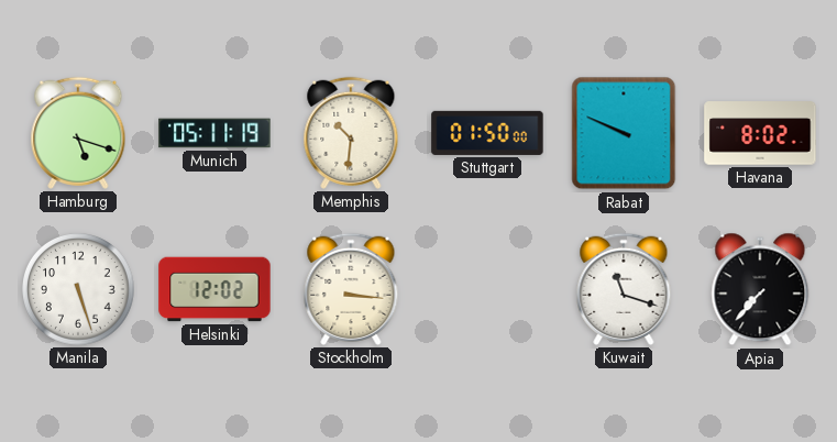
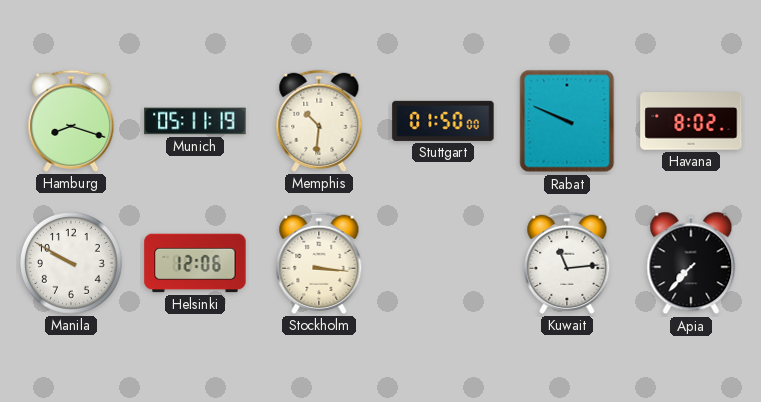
Hamburg: 5:18 -> 8:18
Manila: 5:27 -> 9:50
Helsinki: 12:02 -> 12:06
Kuwait: 11:18 -> 11:14
